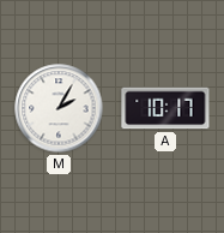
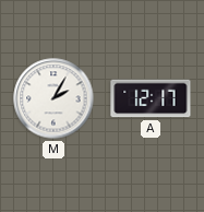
A: 10:17 -> 12:17
